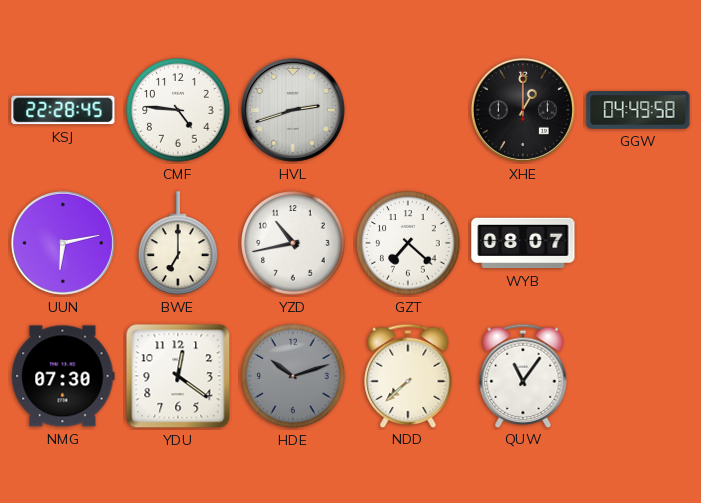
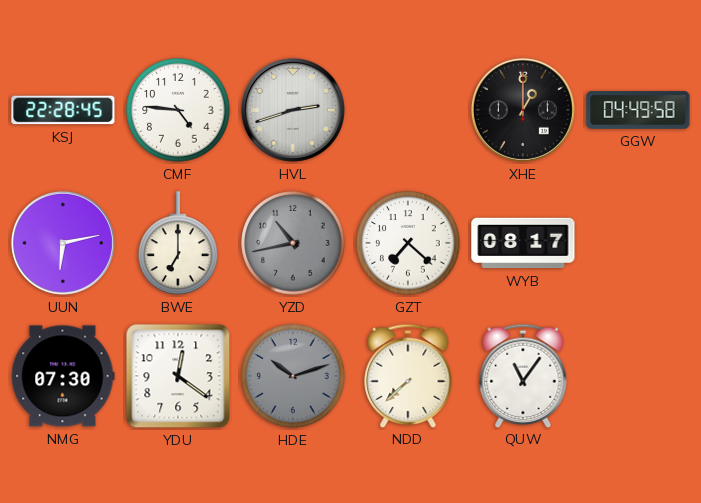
YZD dial: white -> grey
WYB: 08:07 -> 08:17
